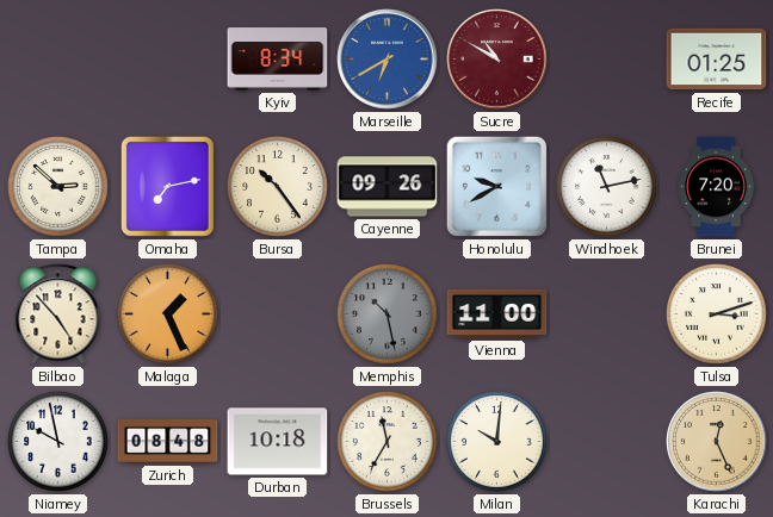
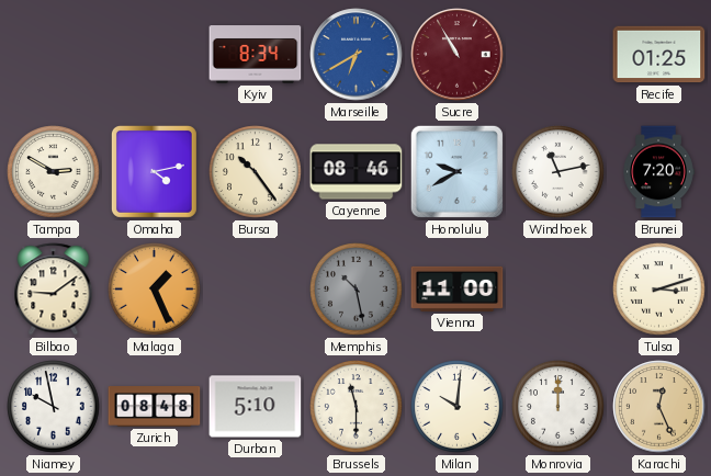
Sucre: 10:50 -> 10:55
Tampa: 2:52 -> 2:50
Omaha: 7:13 -> 4:13
Cayenne: 09:26 -> 08:46
Bilbao: 4:53 -> 9:09
Durban: 10:18 -> 5:10
Brussels: 11:35 -> 11:30
Monrovia: none -> 12:00
